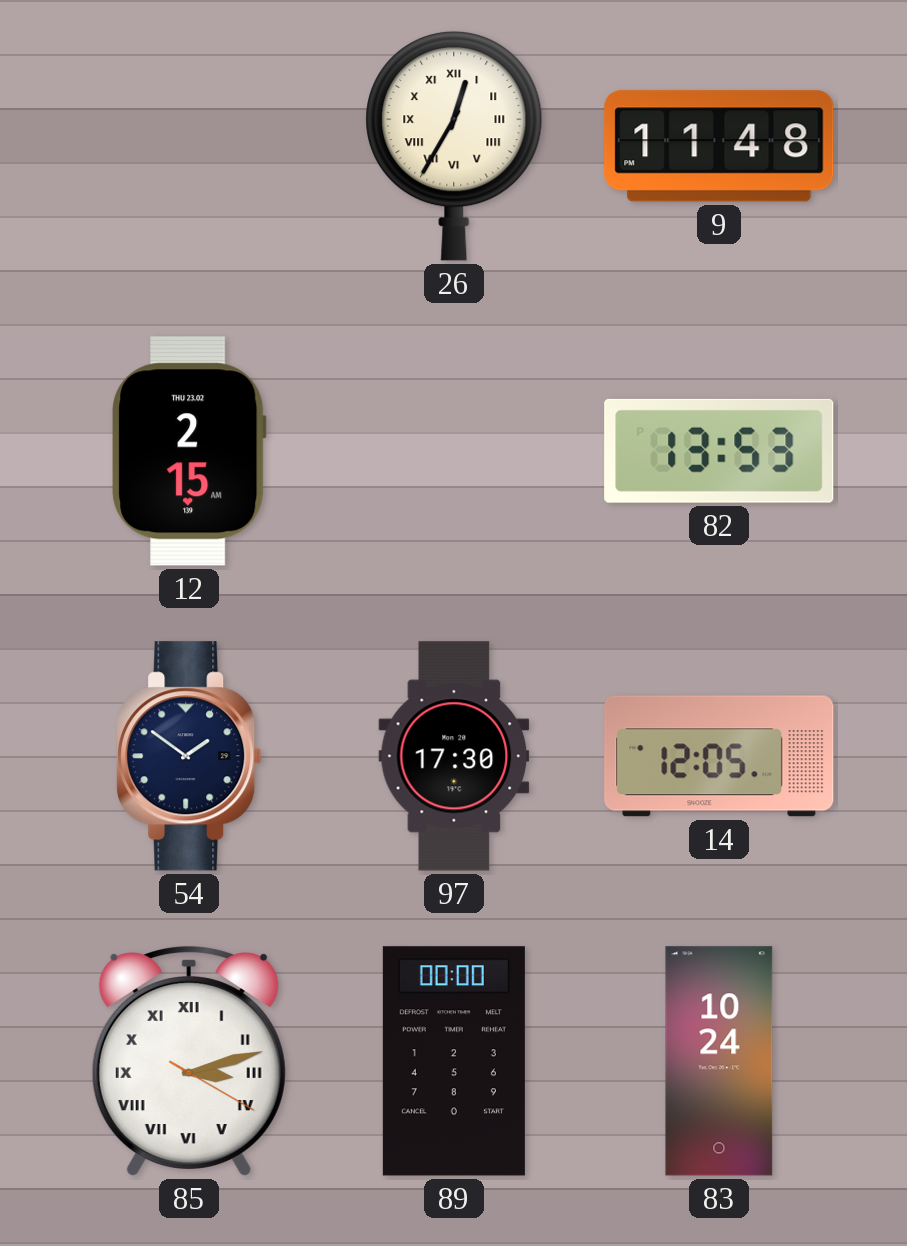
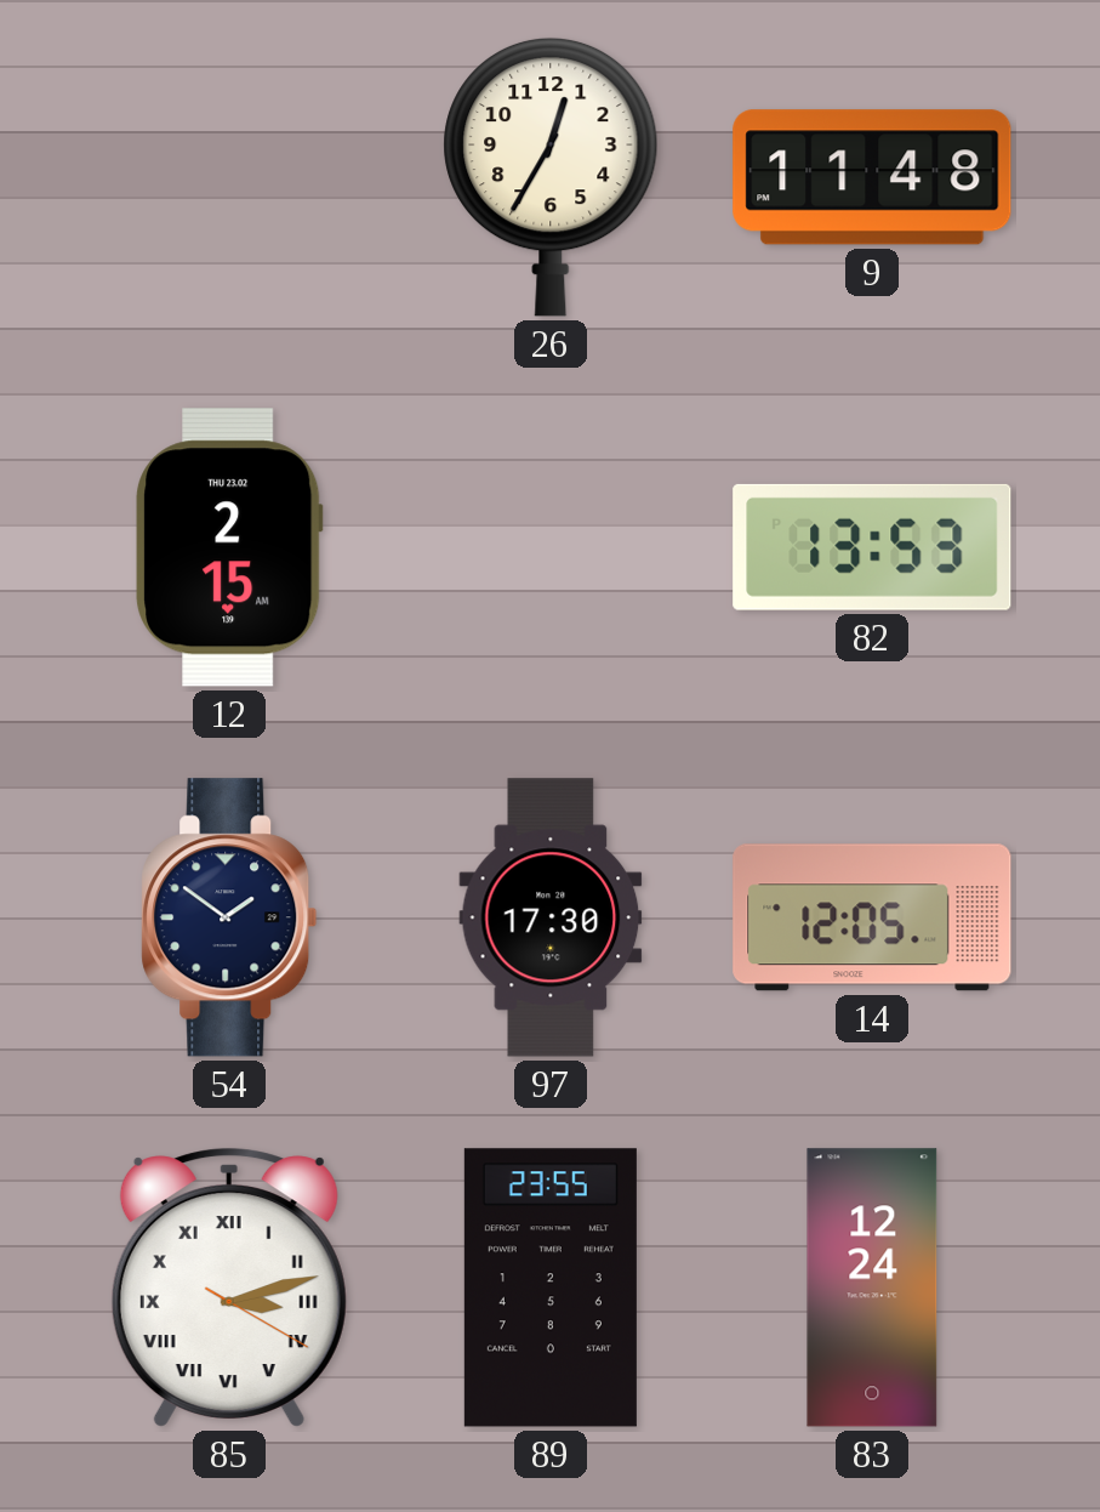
26 numerals: Roman -> Arabic
89: 00:00 -> 23:55
83: 10:24 -> 12:24
